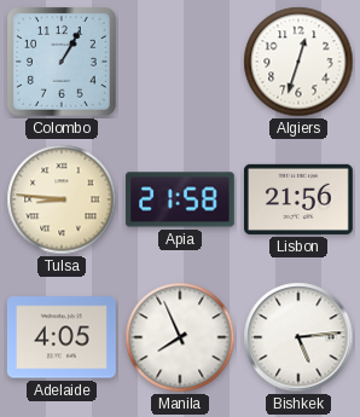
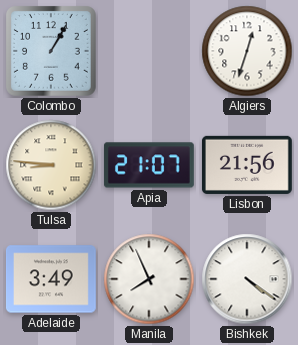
Apia: 21:58 -> 21:07
Adelaide: 4:05 -> 3:49
Bishkek: 5:14 -> 4:21
